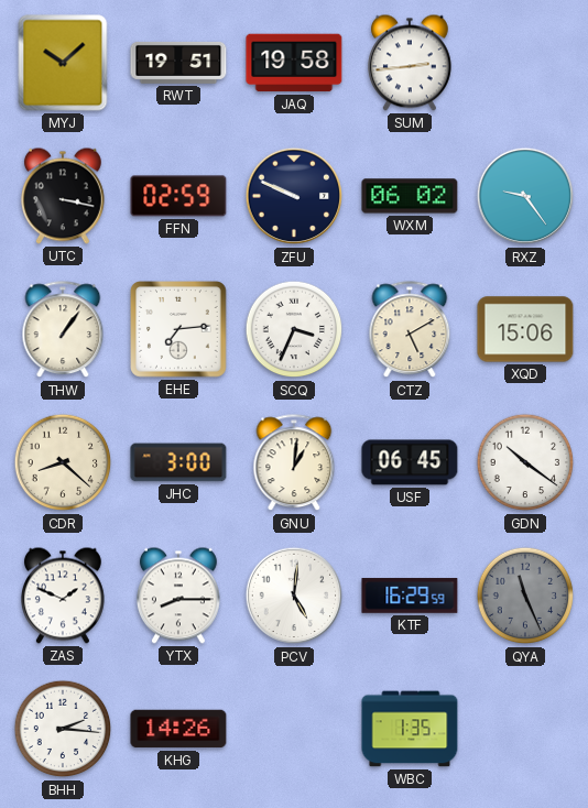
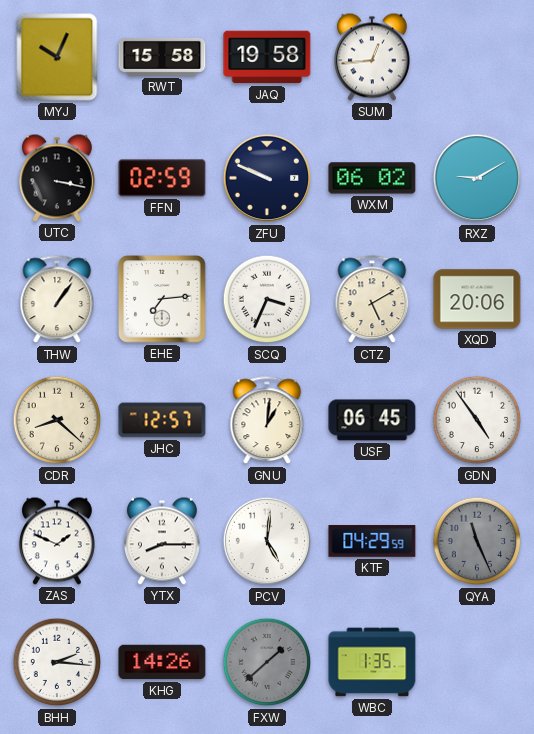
MYJ: 10:08 -> 10:04
RWT: 19:51 -> 15:58
SUM: 2:44 -> 12:44
RXZ: 9:24 -> 9:10
XQD: 15:06 -> 20:06
JHC: 3:00 -> 12:57
GDN: 10:21 -> 4:54
KTF: 16:29 -> 04:29
FXW: none -> 1:38
